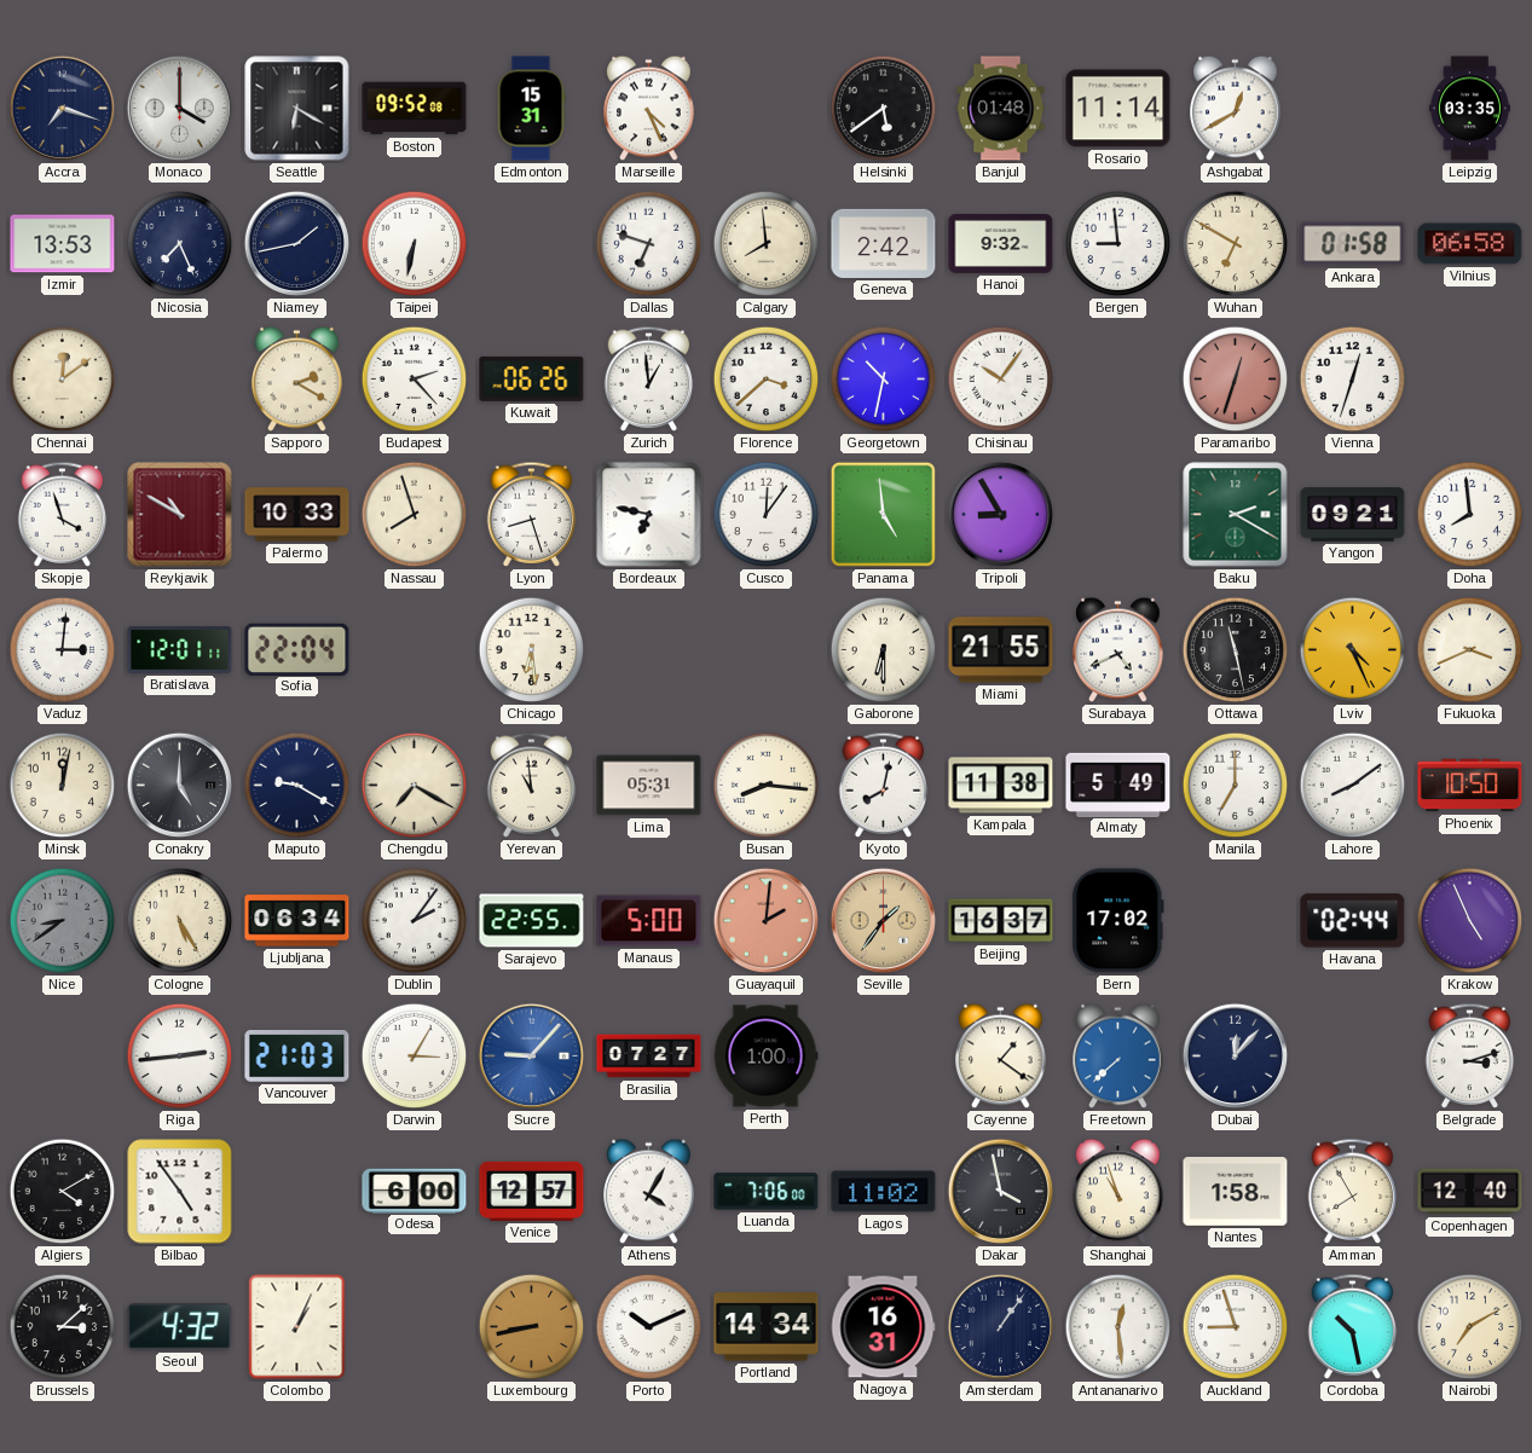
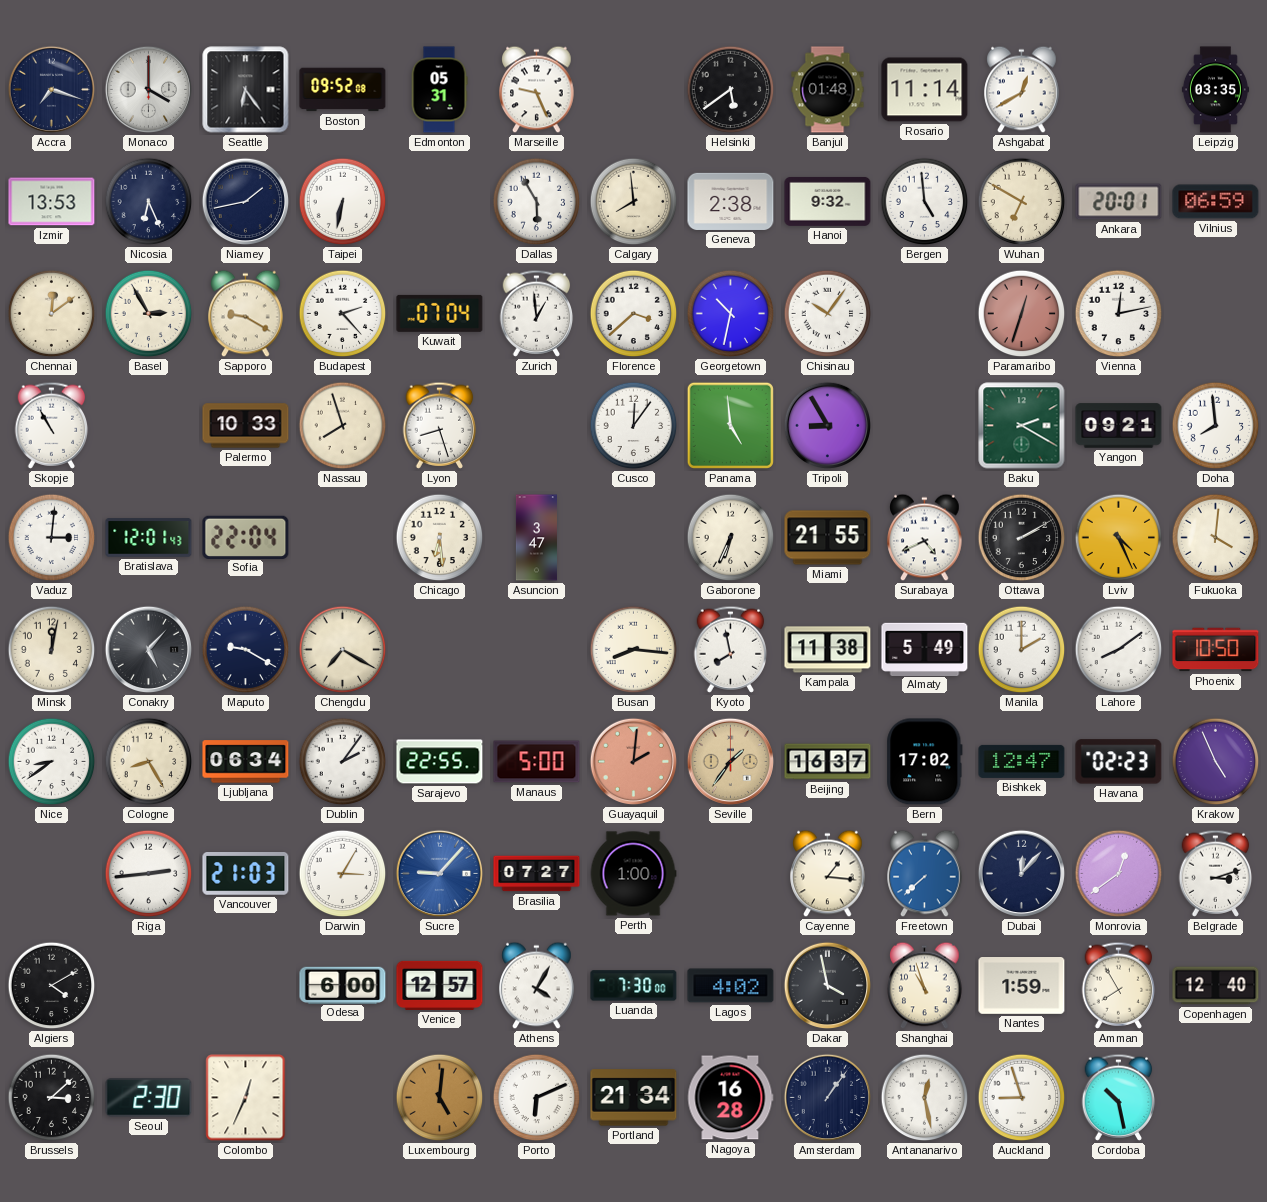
Seattle: 6:20 -> 6:24
Edmonton: 15:31 -> 05:31
Marseille: 4:26 -> 9:26
Nicosia: 7:26 -> 6:26
Dallas: 6:48 -> 5:55
Geneva: 2:42 -> 2:38
Bergen: 8:59 -> 4:59
Ankara: 01:58 -> 20:01
Vilnius: 06:58 -> 06:59
Basel: none -> 2:55
Sapporo: 2:20 -> 9:20
Kuwait: 06:26 -> 07:04
Vienna: 12:33 -> 12:13
Skopje: 3:57 -> 10:55
Reykjavik: 10:50 -> none
Bordeaux: 6:47 -> none
Bratislava: 12:01:11 -> 12:01:43
Asuncion: none -> 3:47
Gaborone: 6:30 -> 6:34
Ottawa: 11:28 -> 2:10
Fukuoka: 3:41 -> 4:01
Conakry: 5:00 -> 5:07
Yerevan: 10:59 -> none
Lima: 05:31 -> none
Kyoto: 8:02 -> 7:58
Manila: 7:00 -> 2:00
Nice dial: grey -> white
Cologne: 5:25 -> 8:25
Bishkek: none -> 12:47
Havana: 02:44 -> 02:23
Cayenne: 1:21 -> 1:16
Monrovia: none -> 12:39
Bilbao: 4:54 -> none
Luanda: 7:06 -> 7:30
Lagos: 11:02 -> 4:02
Nantes: 1:58 -> 1:59
Seoul: 4:32 -> 2:30
Colombo: 1:04 -> 12:34
Luxembourg: 8:43 -> 5:01
Porto: 10:11 -> 6:11
Portland: 14:34 -> 21:34
Nagoya: 16:31 -> 16:28
Antananarivo: 12:29 -> 12:28
Nairobi: 7:10 -> none
